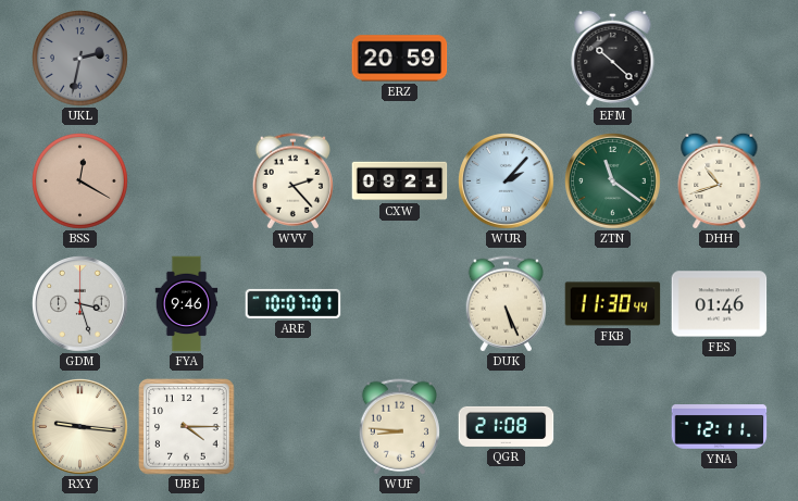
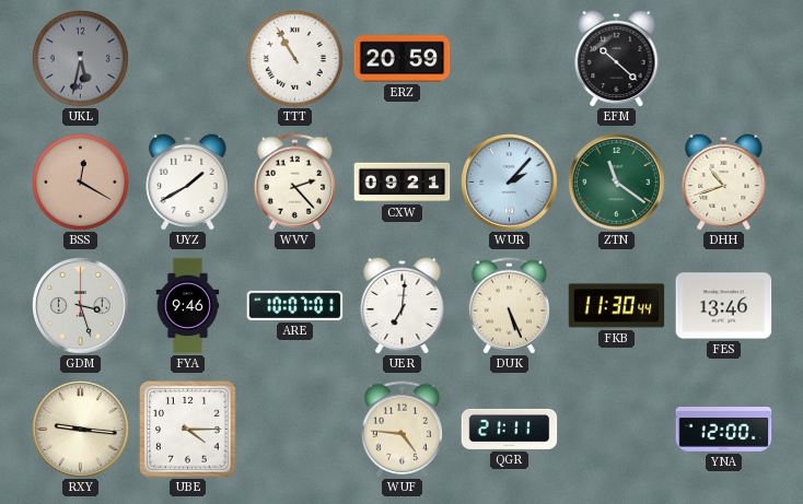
UKL: 2:32 -> 5:32
TTT: none -> 10:55
UYZ: none -> 1:40
UER: none -> 7:01
FES: 01:46 -> 13:46
WUF: 8:46 -> 4:46
QGR: 21:08 -> 21:11
YNA: 12:11 -> 12:00
